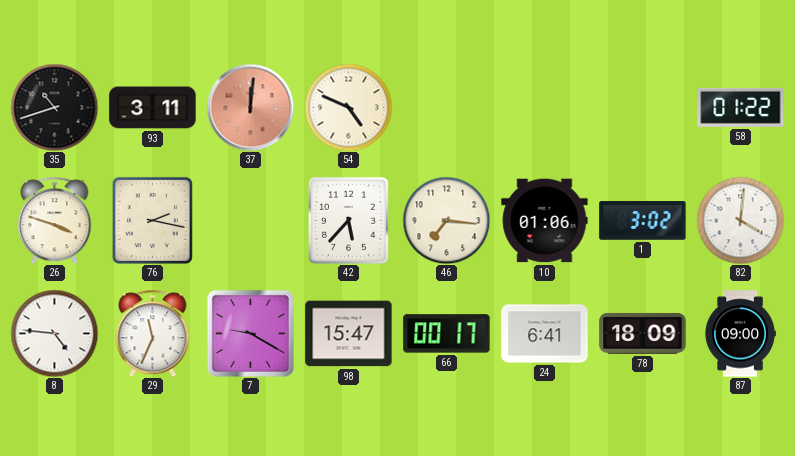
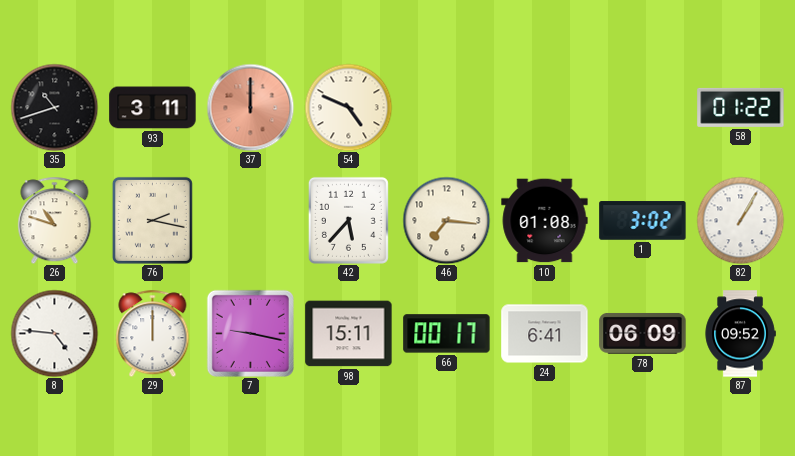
37: 12:01 -> 12:00
26: 3:48 -> 10:48
10: 01:06 -> 01:08
82: 4:01 -> 1:05
29: 11:34 -> 12:00
7: 9:20 -> 9:17
98: 15:47 -> 15:11
78: 18:09 -> 06:09
87: 09:00 -> 09:52
